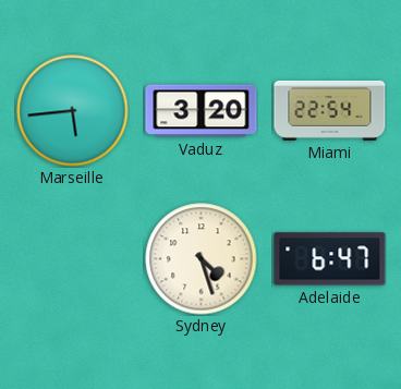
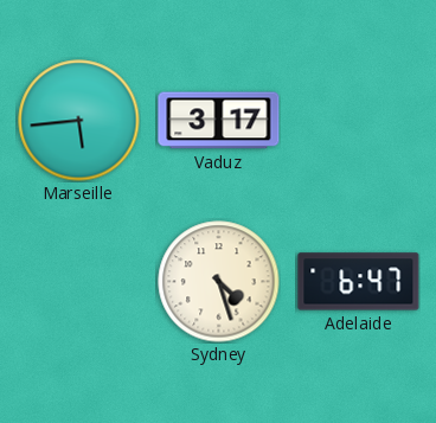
Vaduz: 3:20 -> 3:17
Miami: 22:54 -> none
